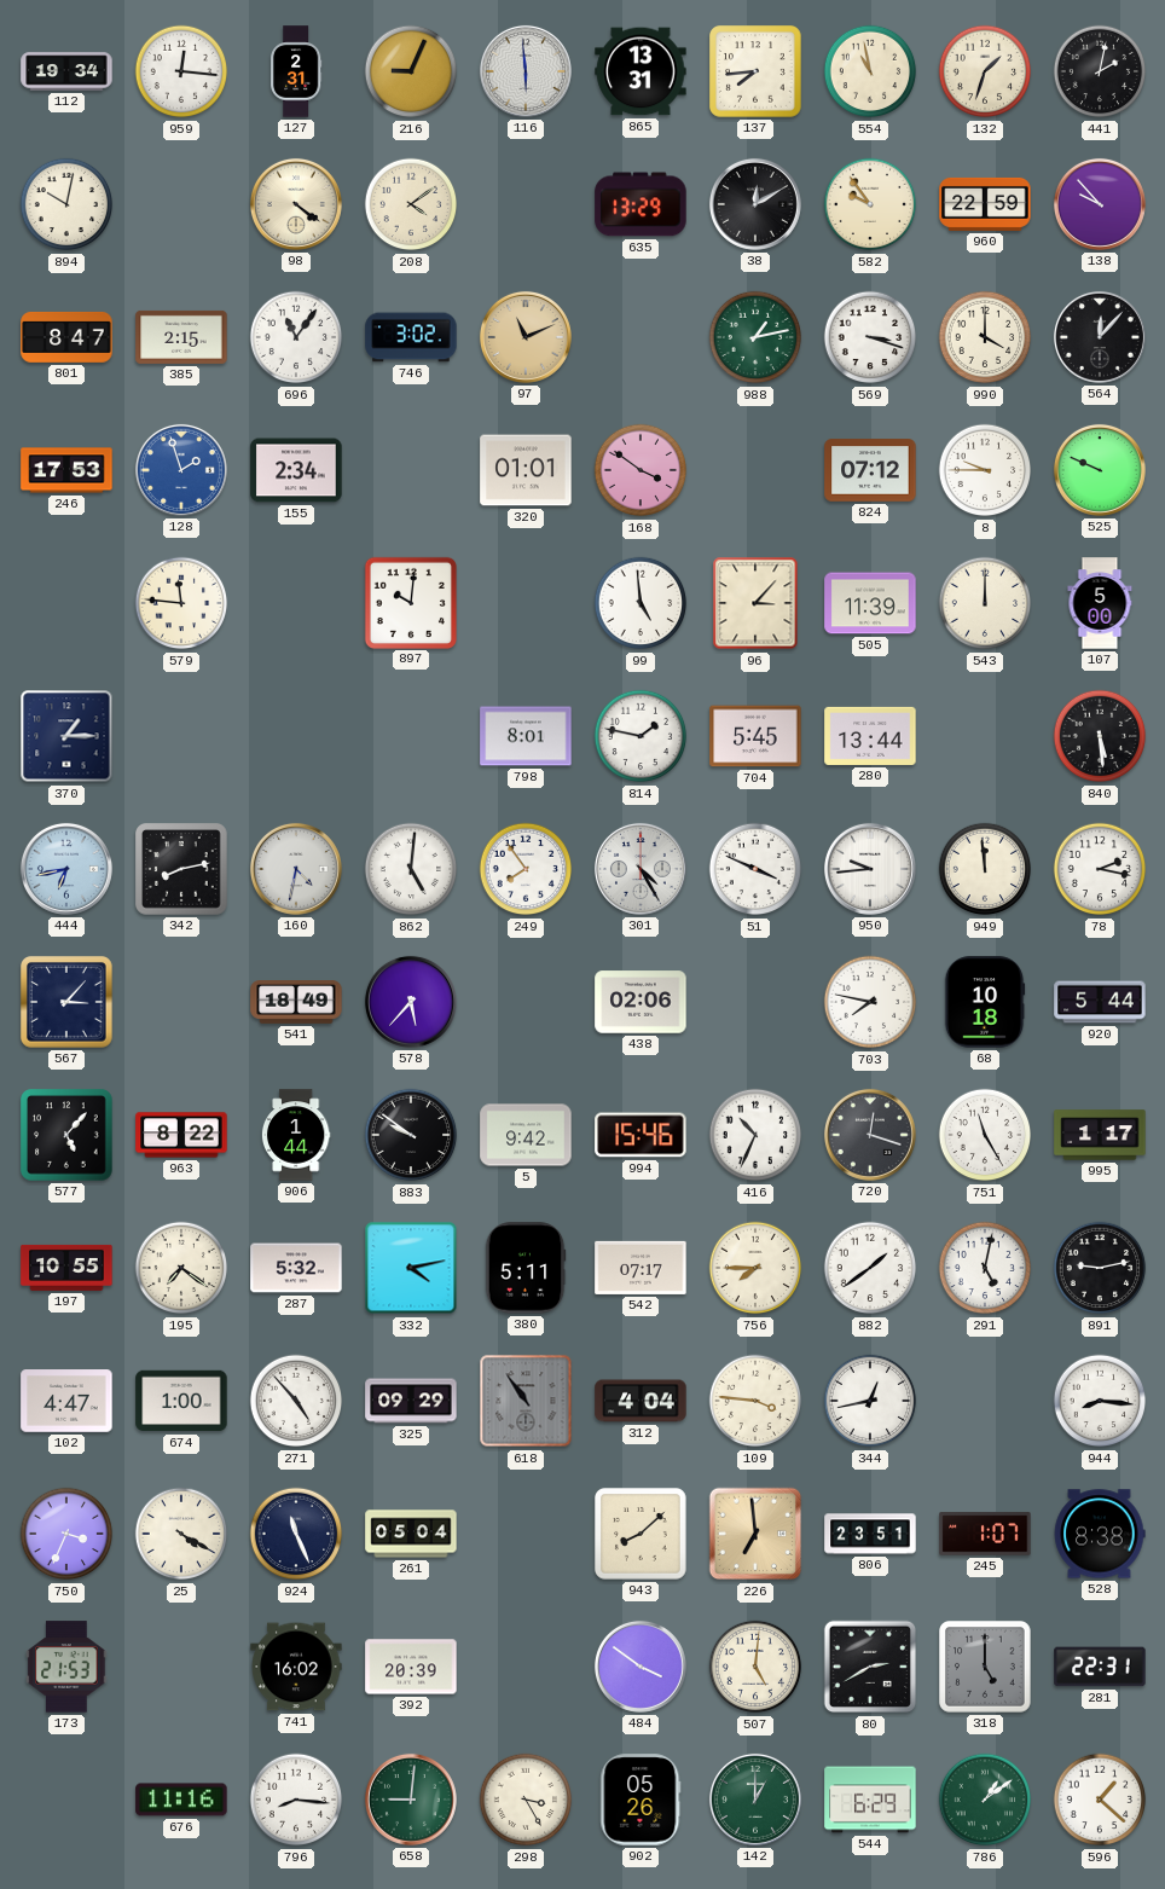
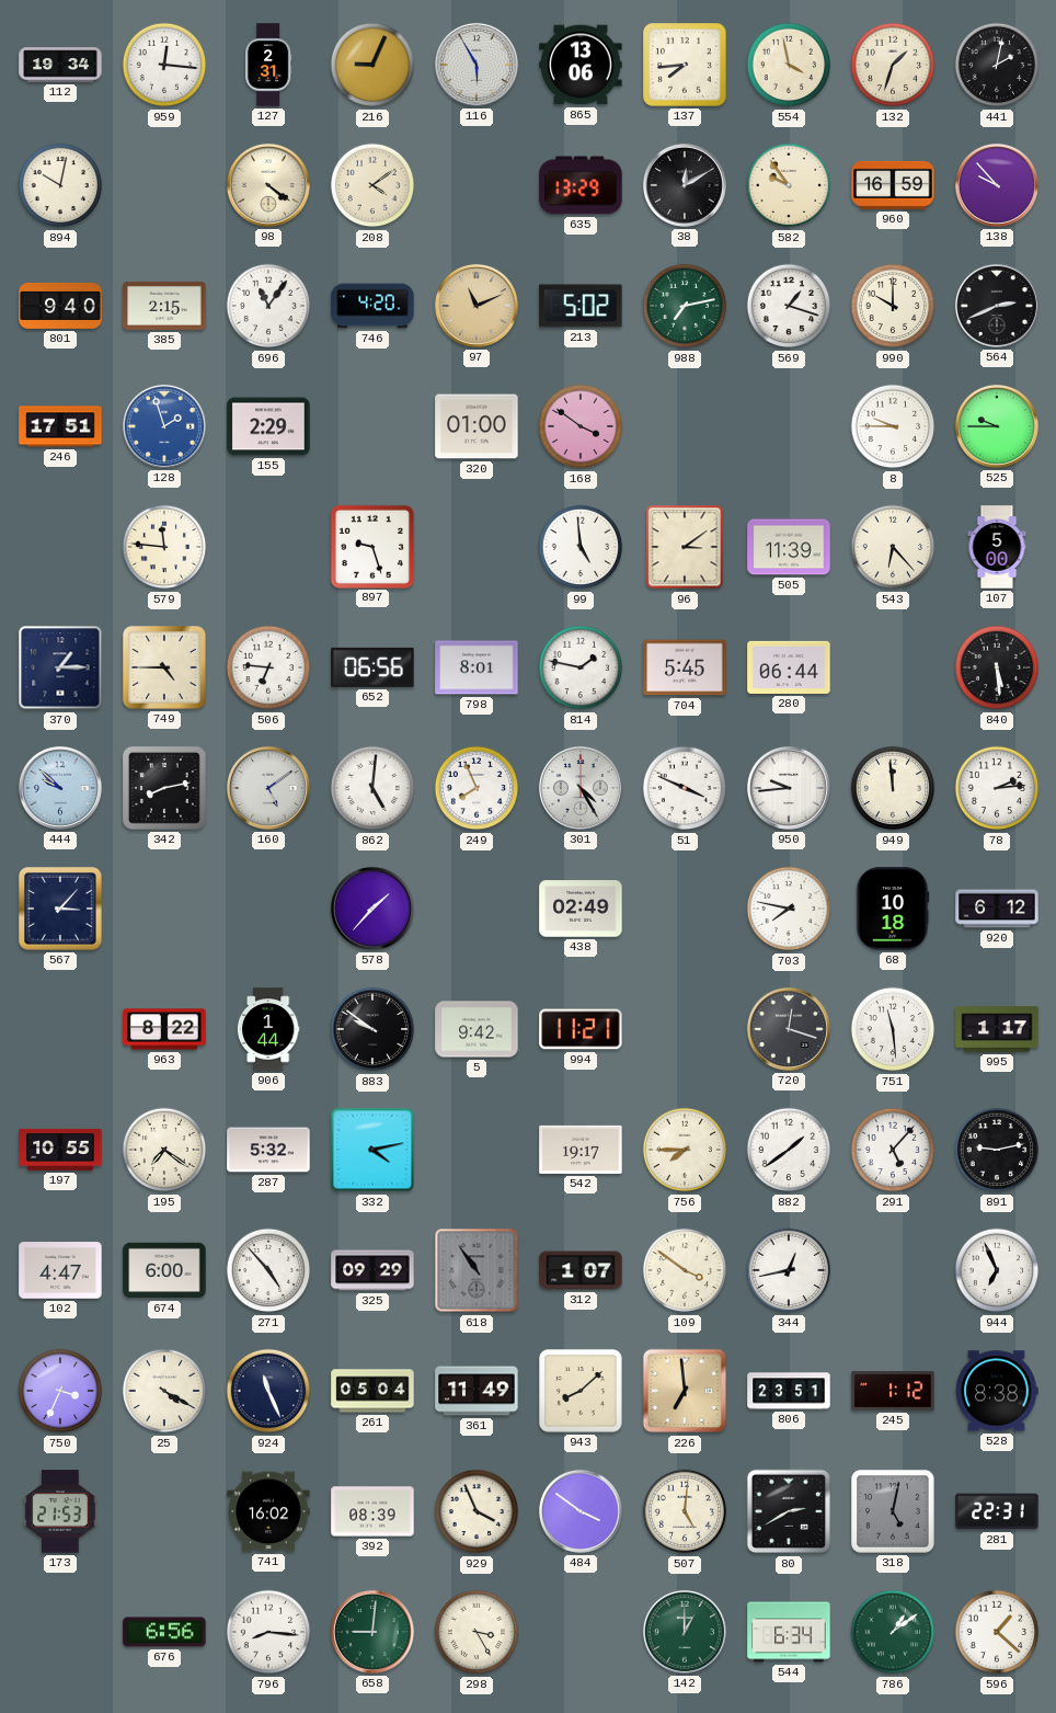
116: 5:59 -> 5:55
865: 13:31 -> 13:06
554: 10:58 -> 3:58
960: 22:59 -> 16:59
801: 8:47 -> 9:40
746: 3:02 -> 4:20
213: none -> 5:02
988: 1:13 -> 7:13
569: 3:18 -> 1:18
990: 4:00 -> 10:00
564: 12:07 -> 2:41
246: 17:53 -> 17:51
155: 2:34 -> 2:29
320: 01:01 -> 01:00
824: 07:12 -> none
525: 9:49 -> 9:45
897: 10:01 -> 9:27
96: 3:07 -> 3:09
543: 12:00 -> 6:23
749: none -> 4:45
506: none -> 6:46
652: none -> 06:56
280: 13:44 -> 06:44
444: 6:43 -> 9:52
160: 4:32 -> 5:09
249: 7:54 -> 7:56
78: 2:17 -> 2:14
541: 18:49 -> none
578: 5:37 -> 1:37
438: 02:06 -> 02:49
920: 5:44 -> 6:12
577: 5:07 -> none
994: 15:46 -> 11:21
416: 10:34 -> none
751: 11:25 -> 11:29
380: 5:11 -> none
542: 07:17 -> 19:17
291: 5:02 -> 5:07
674: 1:00 -> 6:00
312: 4:04 -> 1:07
109: 3:46 -> 3:51
944: 8:16 -> 6:56
361: none -> 11:49
245: 1:07 -> 1:12
392: 20:39 -> 08:39
929: none -> 3:56
318: 5:00 -> 5:02
676: 11:16 -> 6:56
902: 05:26 -> none
544: 6:29 -> 6:34
